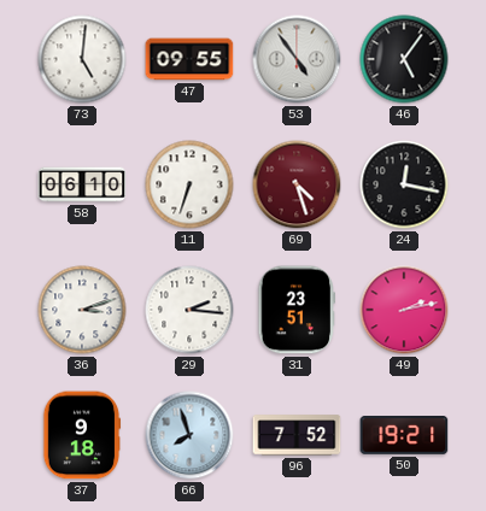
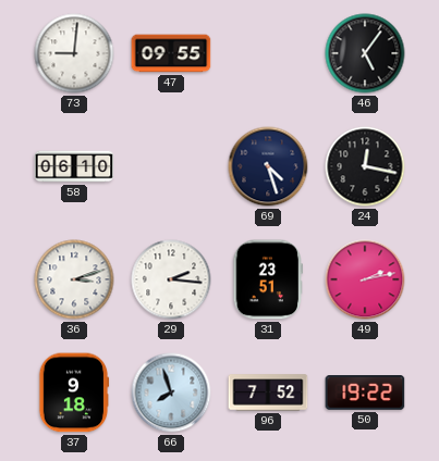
73: 5:01 -> 9:01
53: 4:54 -> none
11: 6:33 -> none
69 dial: burgundy -> navy
50: 19:21 -> 19:22
